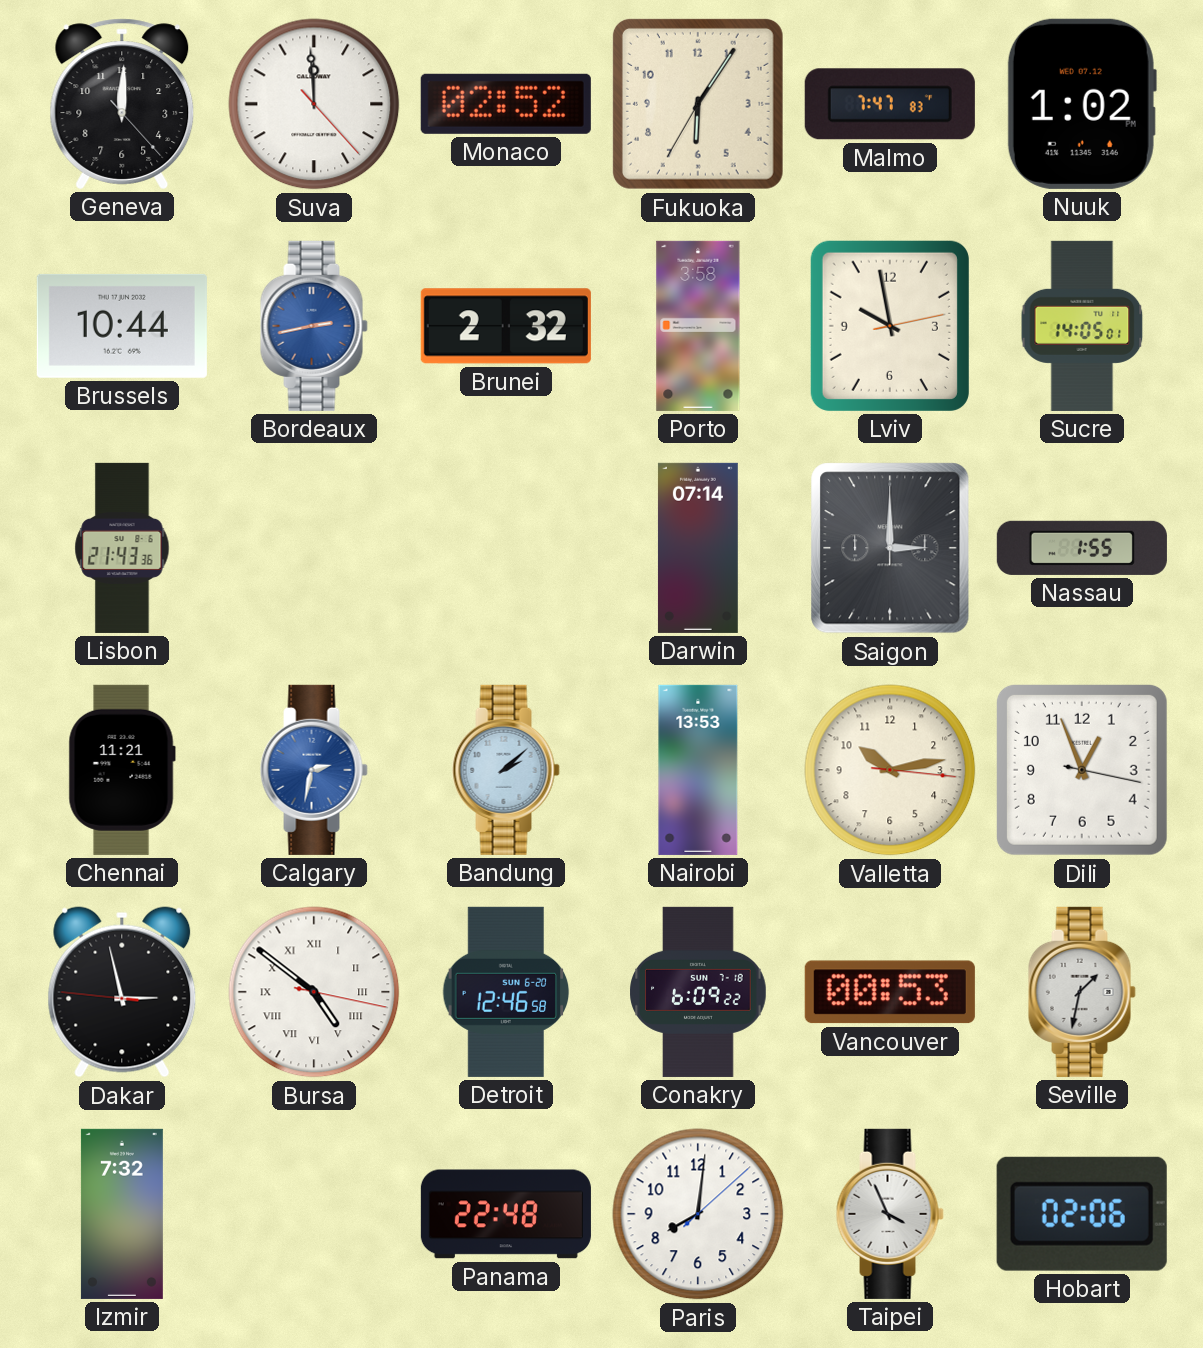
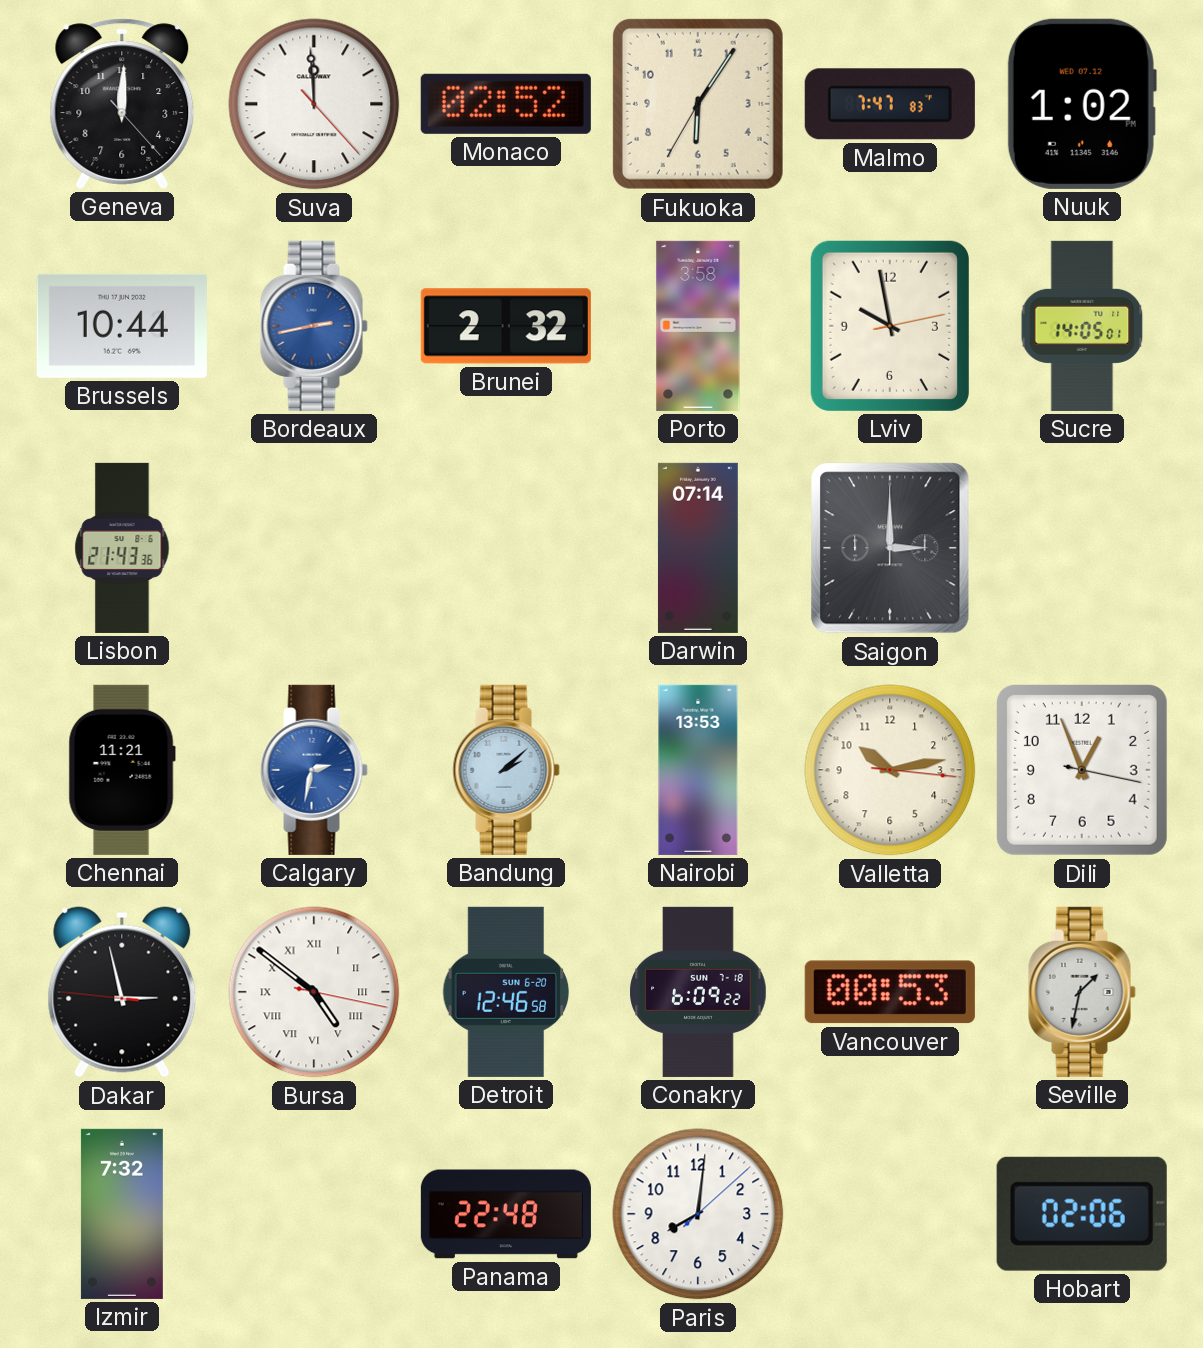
Nassau: 1:55 -> none
Taipei: 3:56 -> none
